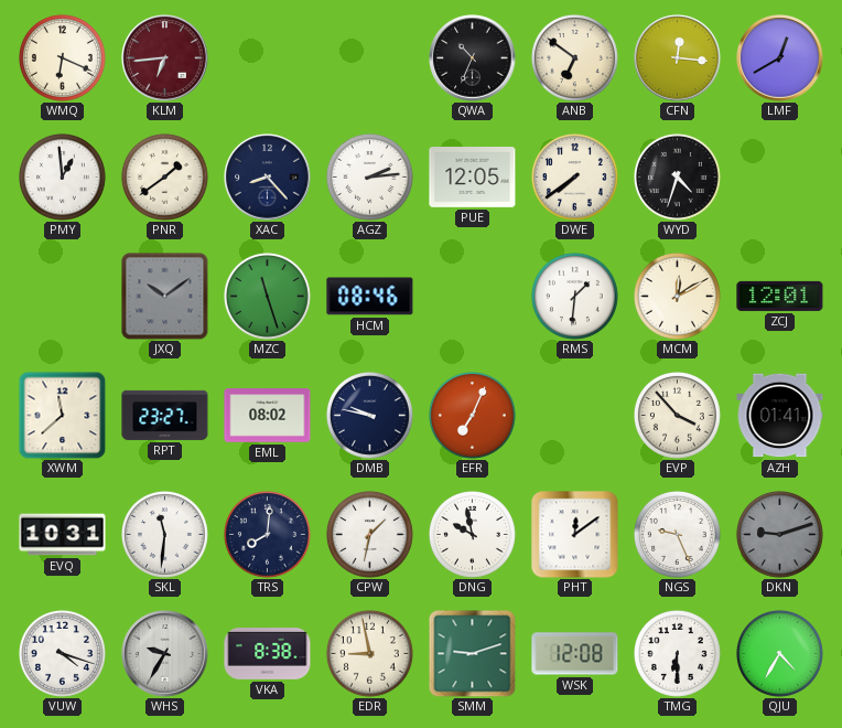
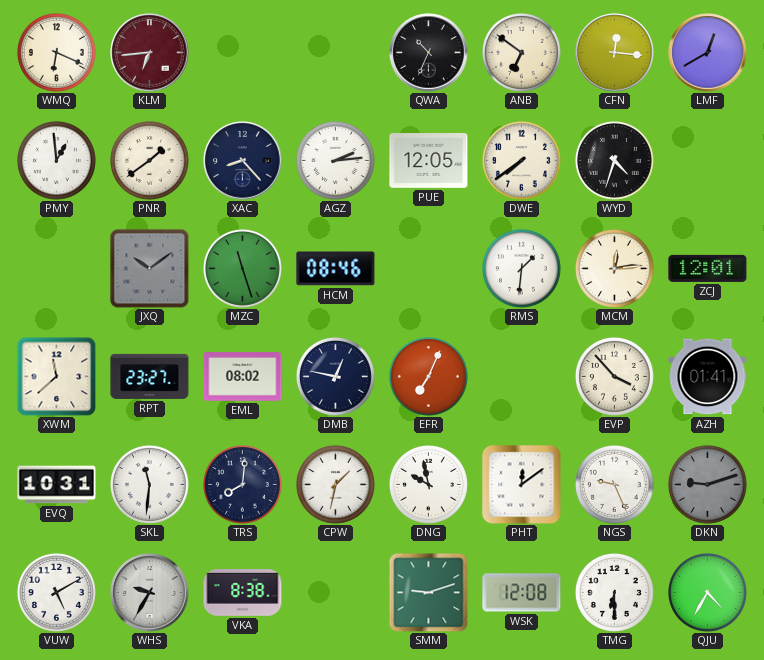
MCM: 12:10 -> 12:14
DMB: 9:47 -> 12:47
VUW: 4:18 -> 5:10
EDR: 8:58 -> none
